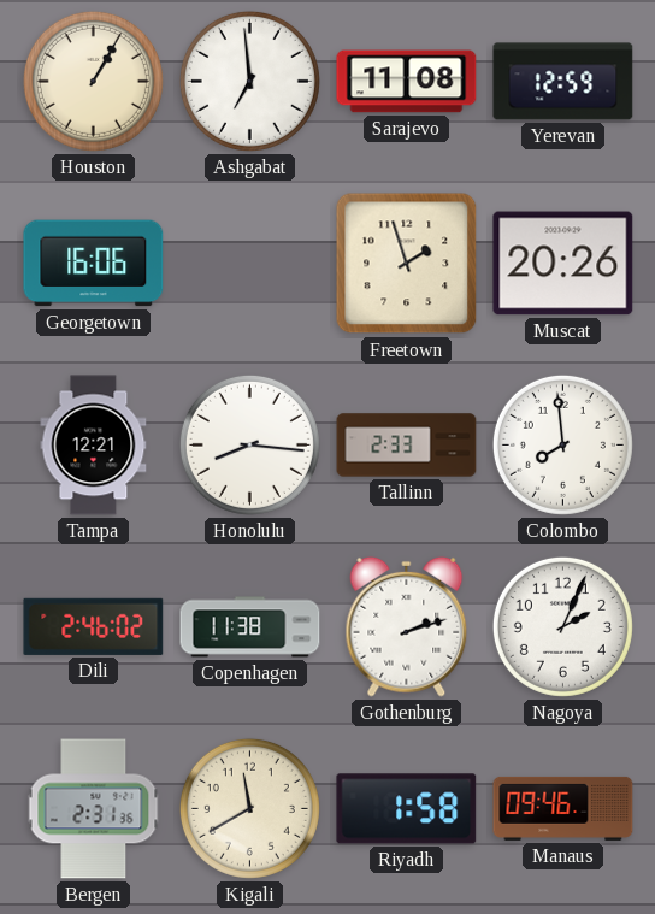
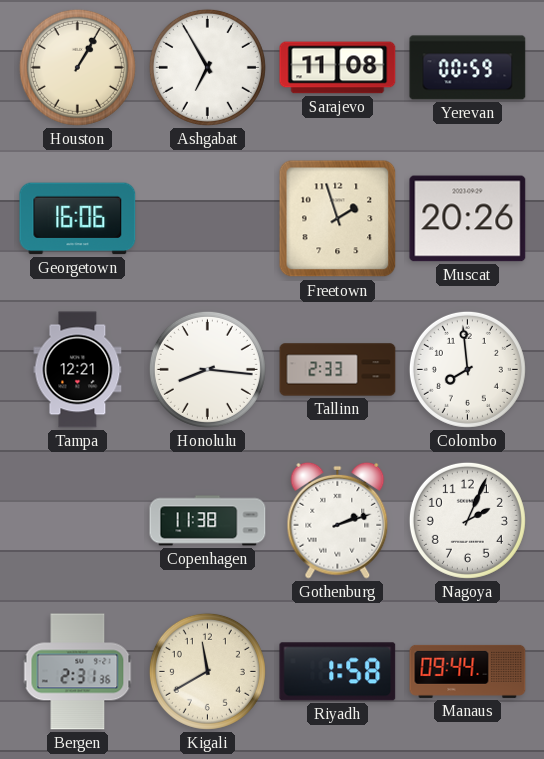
Ashgabat: 6:59 -> 6:55
Yerevan: 12:59 -> 00:59
Dili: 2:46 -> none
Manaus: 09:46 -> 09:44
